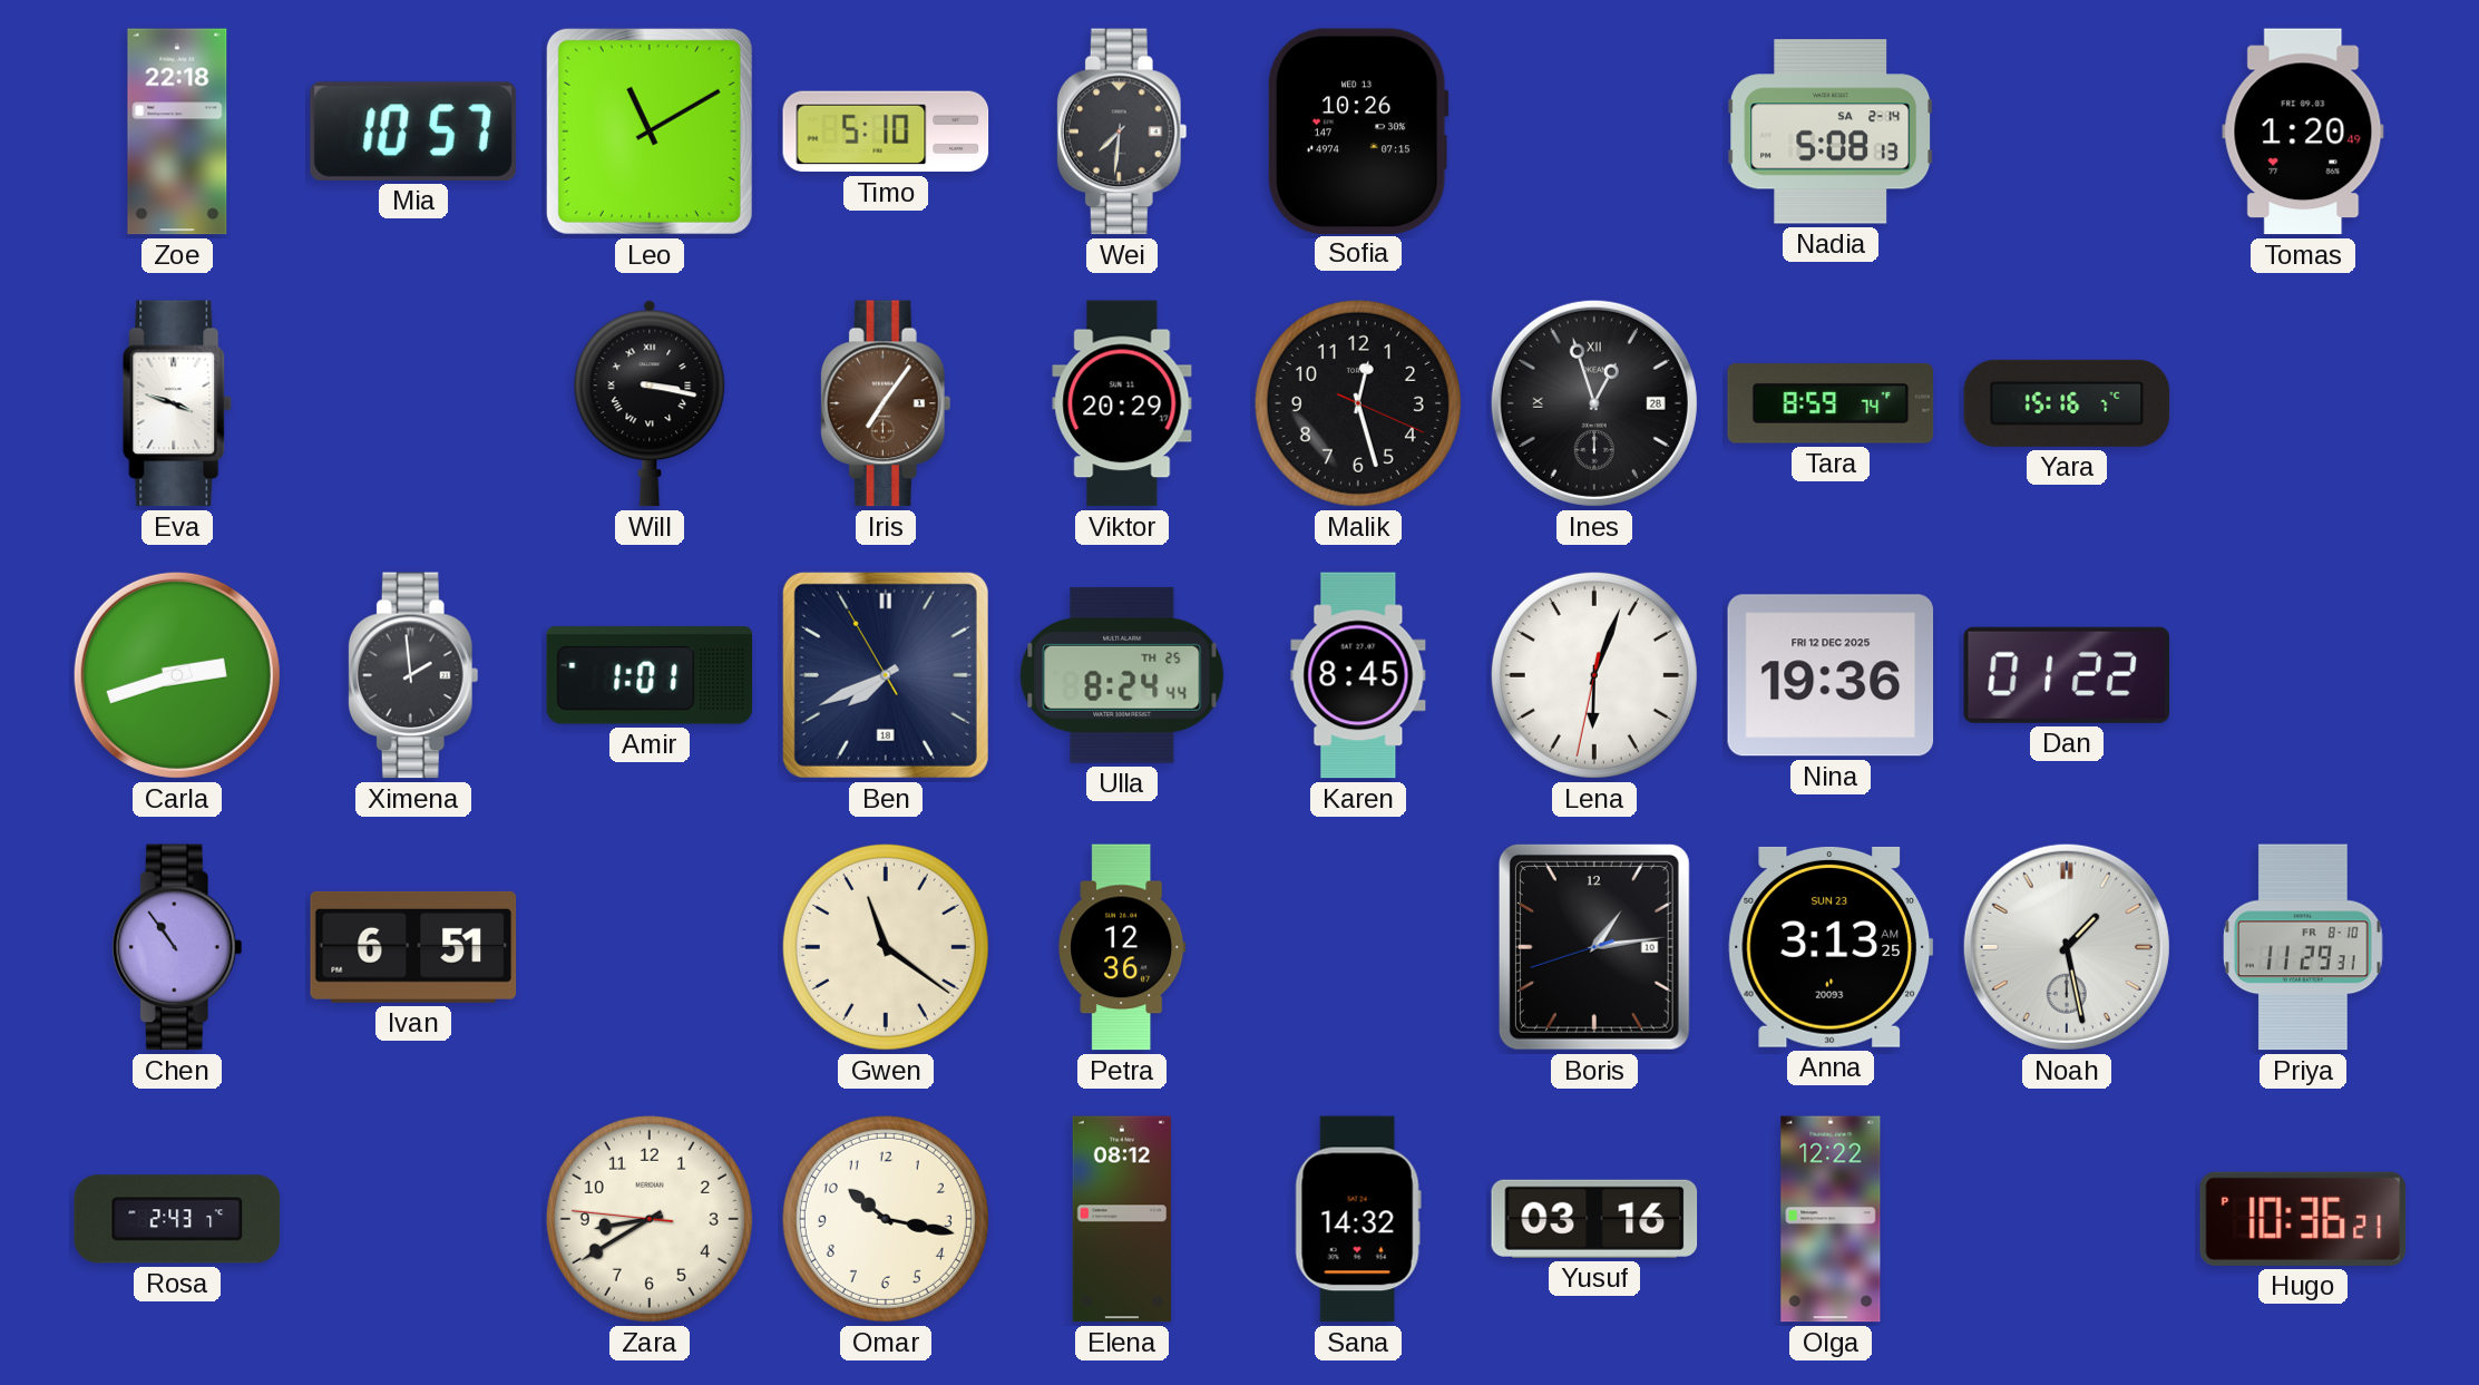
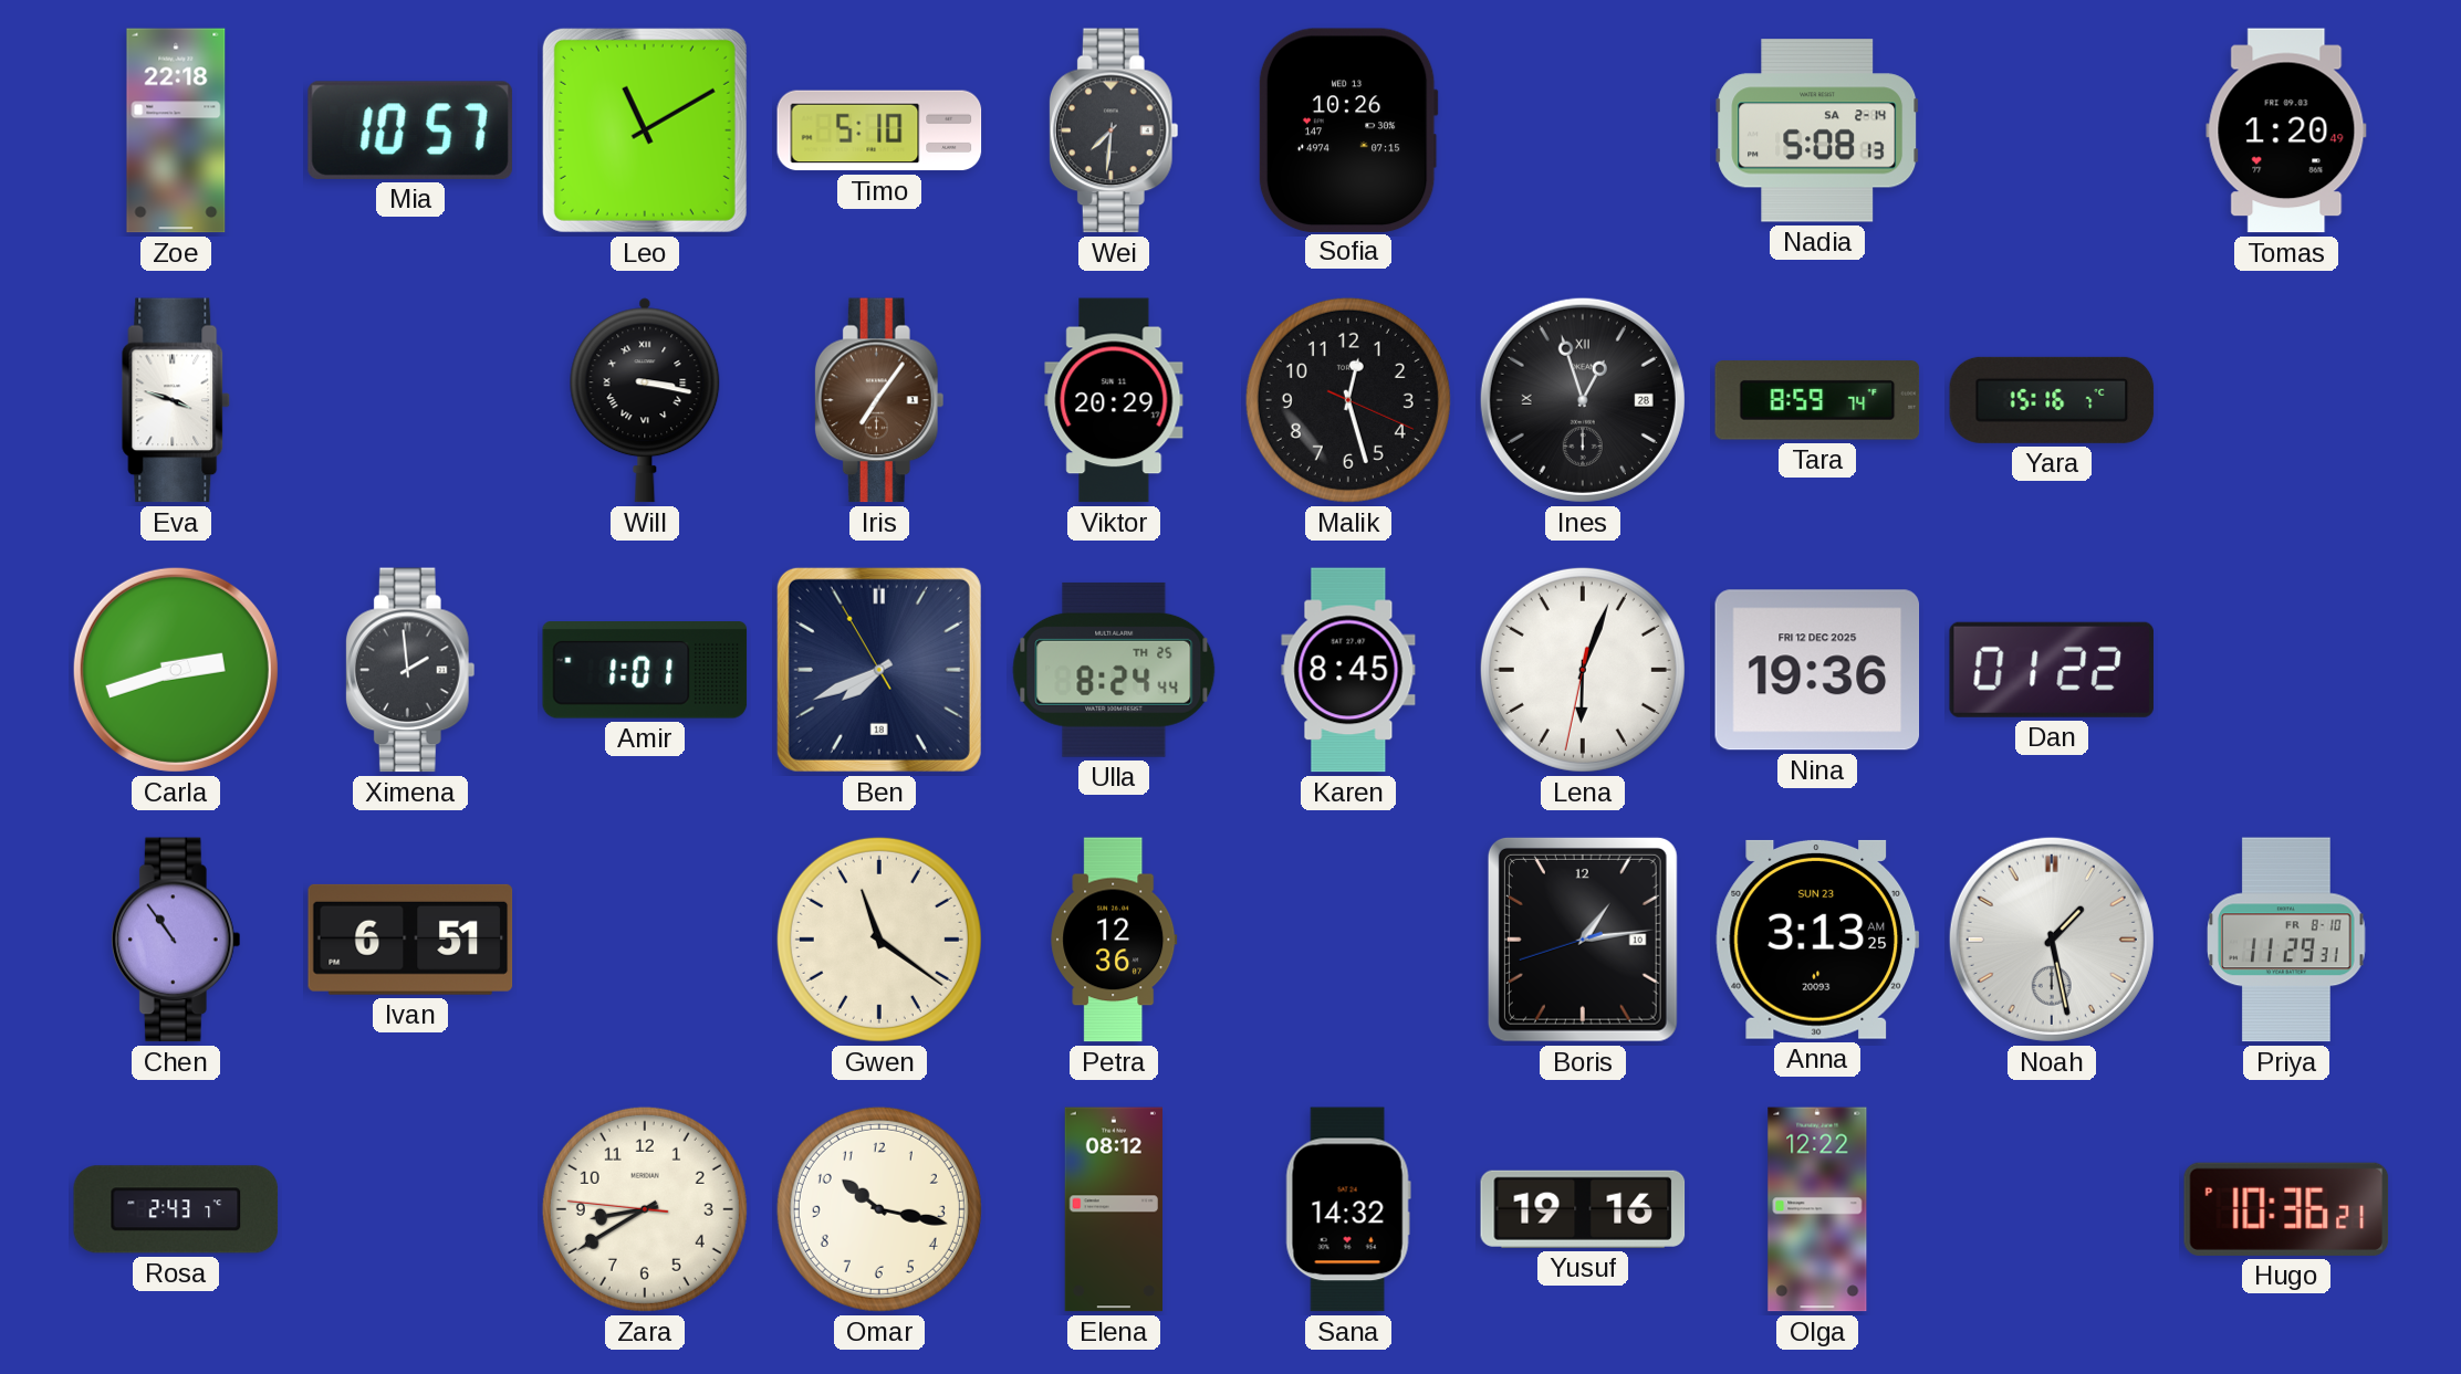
Yusuf: 03:16 -> 19:16
